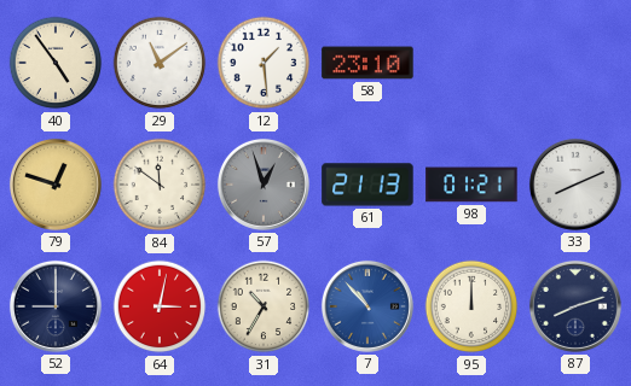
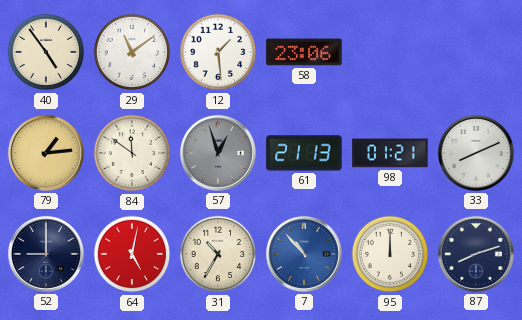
58: 23:10 -> 23:06
79: 12:48 -> 1:14
64: 3:02 -> 5:02
